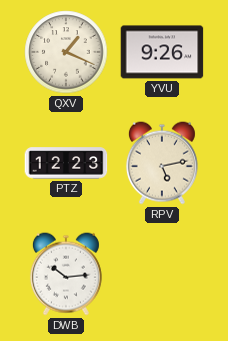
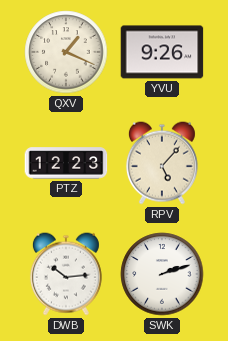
RPV: 5:13 -> 5:07
SWK: none -> 2:12
